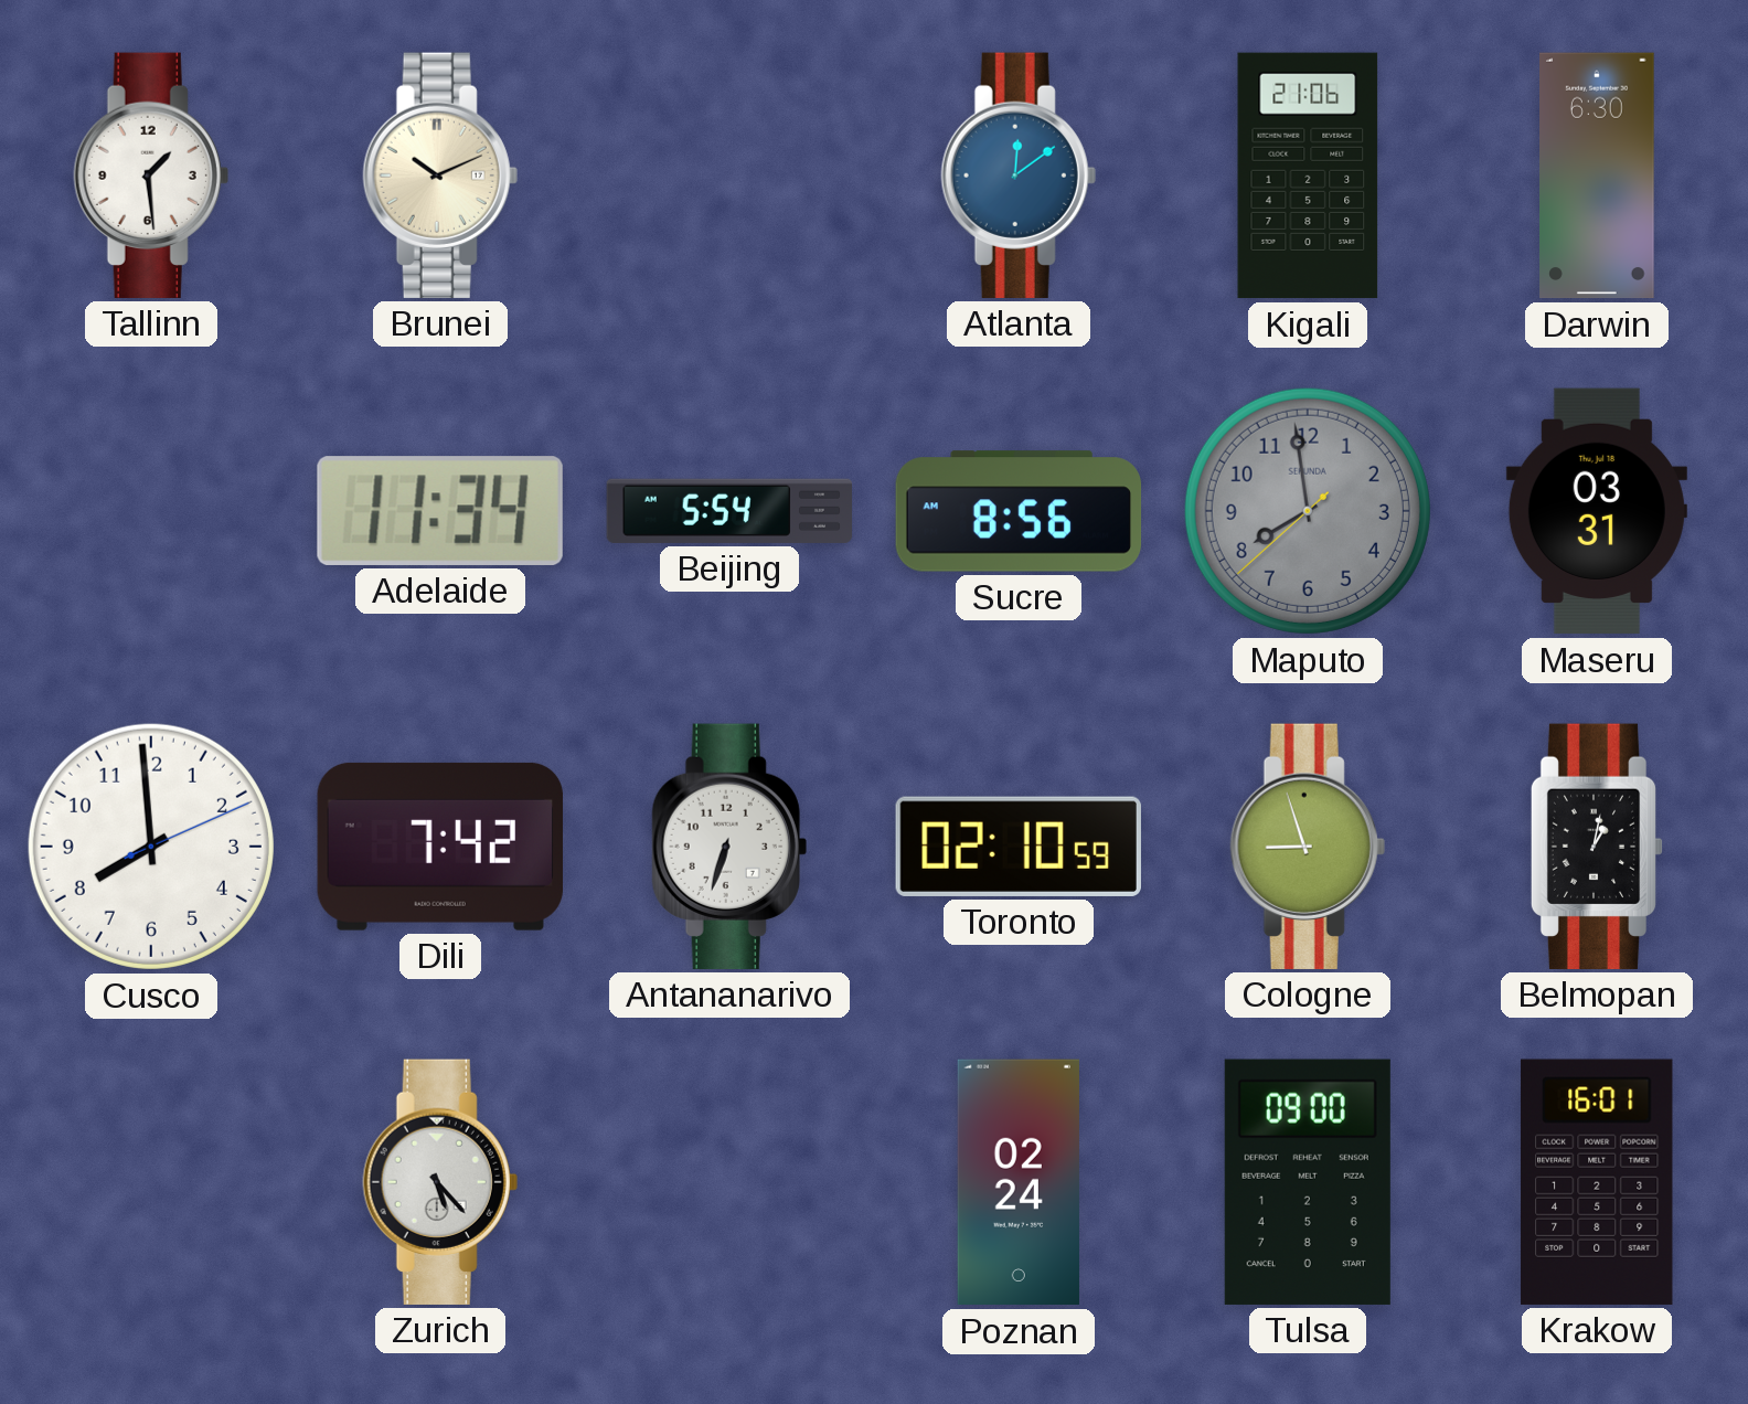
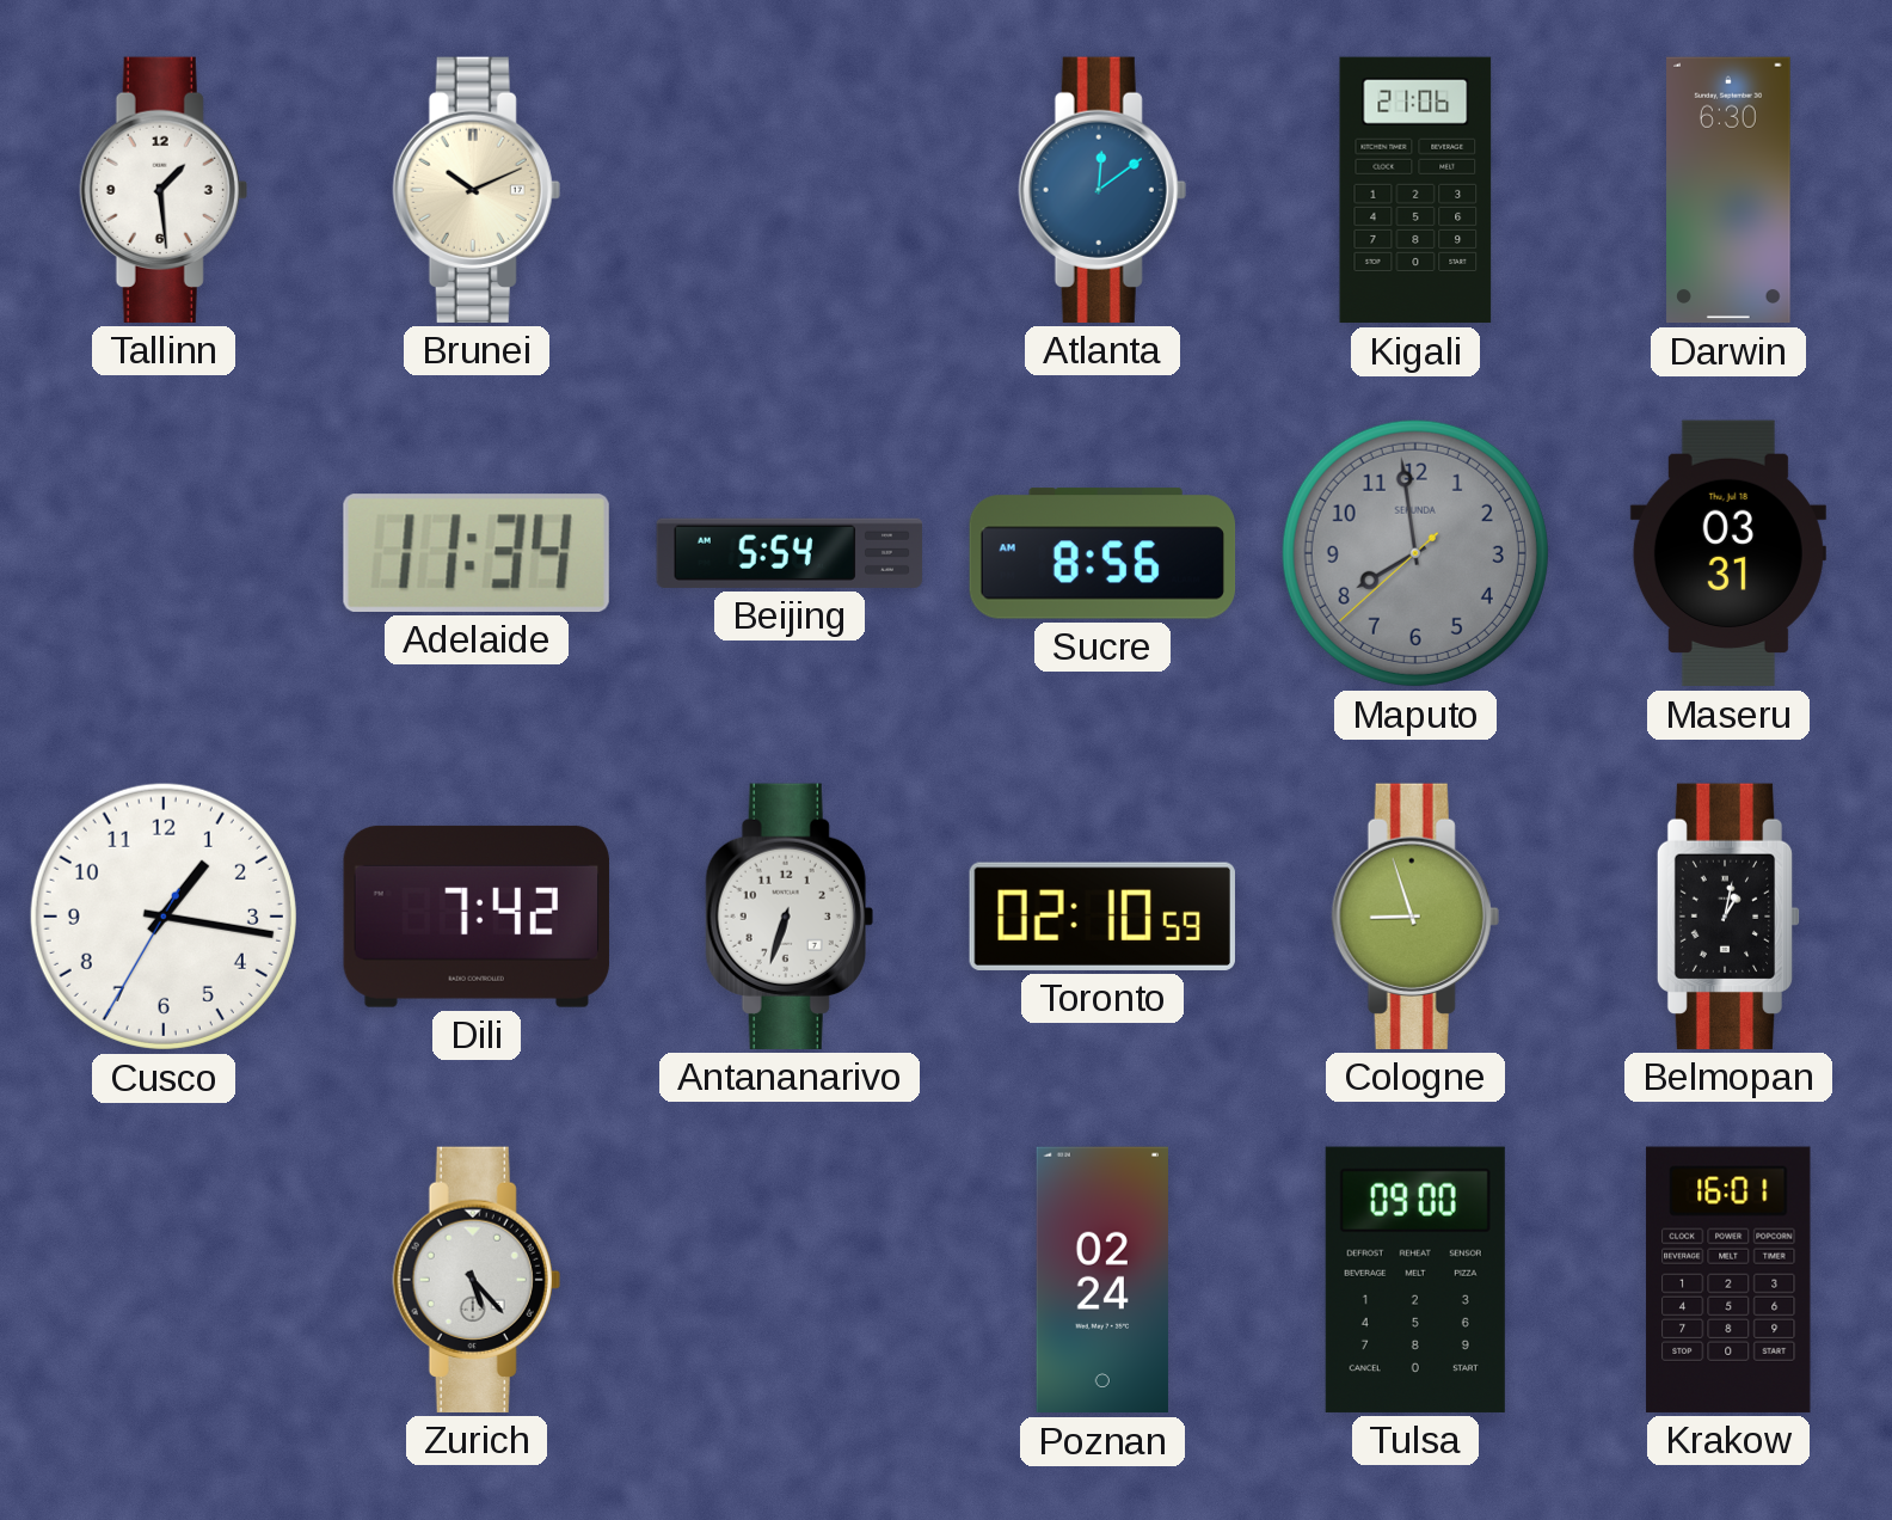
Cusco: 7:59 -> 1:16
